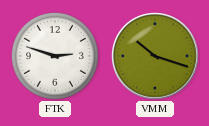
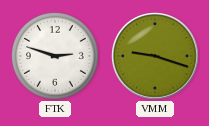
VMM: 10:18 -> 9:18
